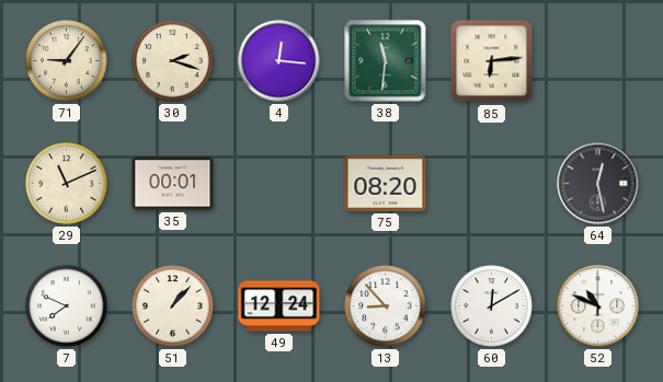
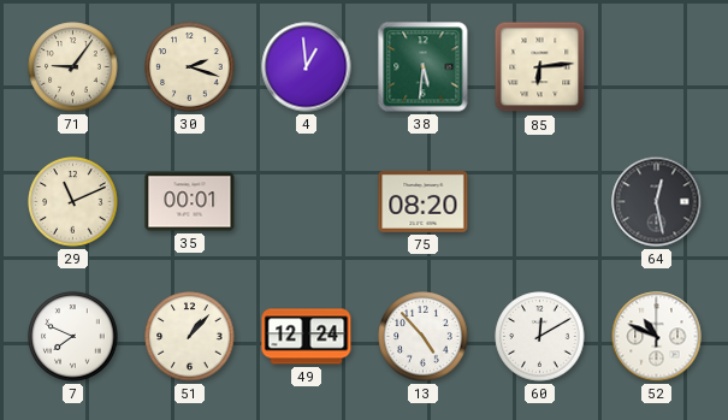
4: 12:16 -> 12:59
38: 11:31 -> 5:31
13: 8:53 -> 4:53
